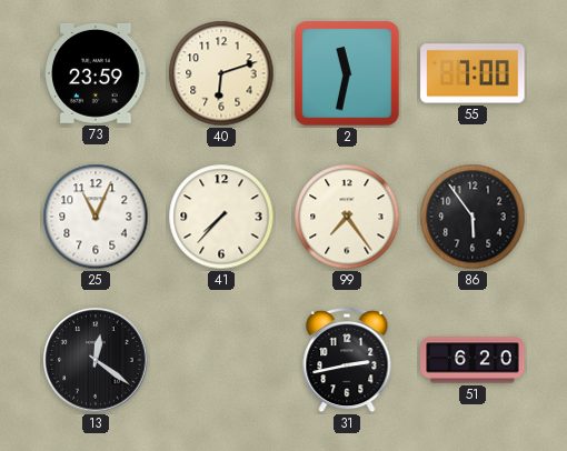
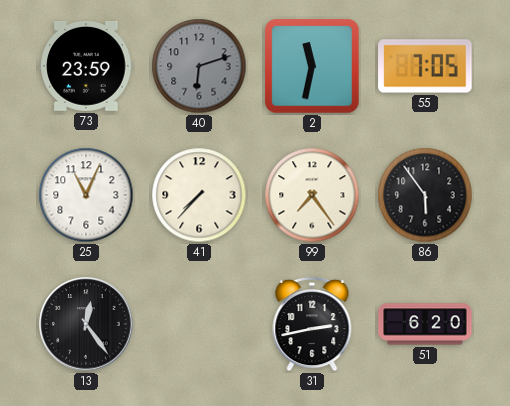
40 dial: cream -> grey
55: 7:00 -> 7:05
13: 12:21 -> 12:24
